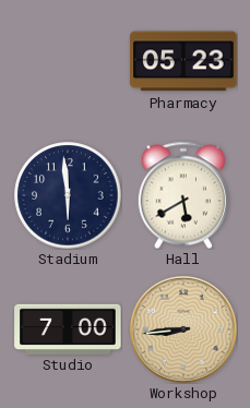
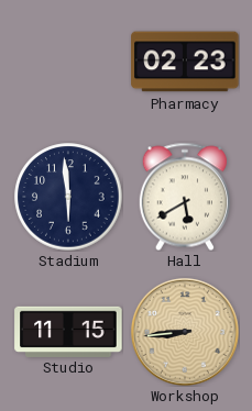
Pharmacy: 05:23 -> 02:23
Studio: 7:00 -> 11:15
